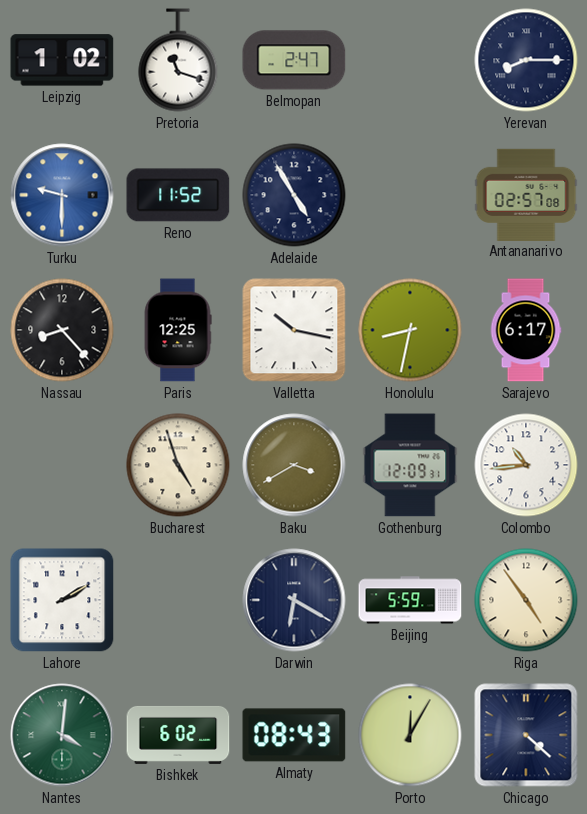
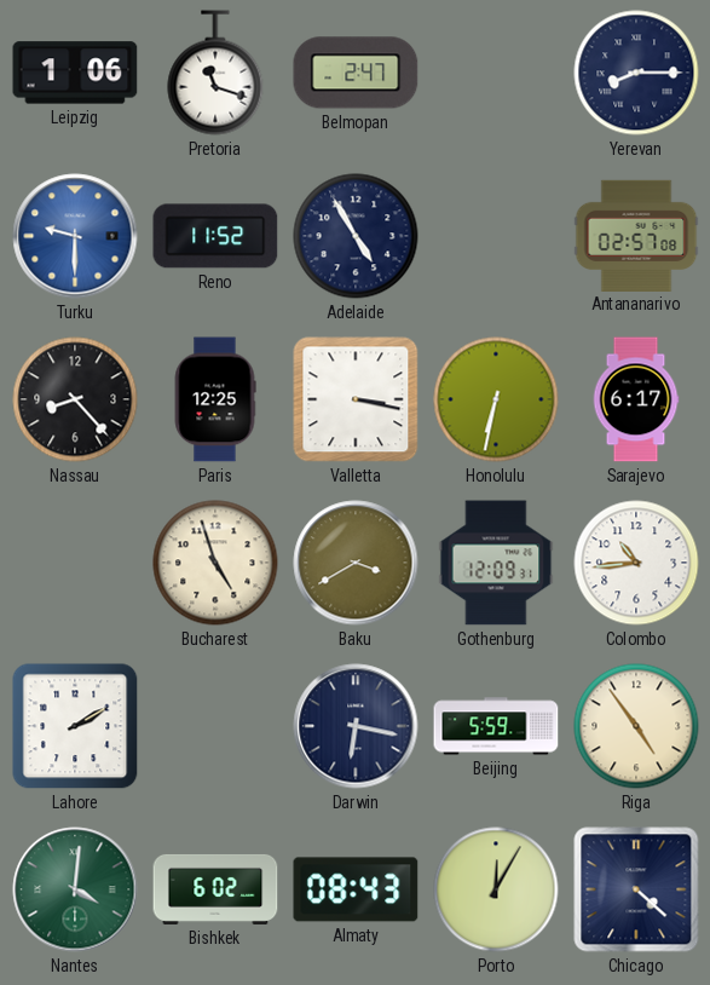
Leipzig: 1:02 -> 1:06
Valletta: 10:17 -> 3:17
Honolulu: 8:32 -> 6:32
Darwin: 6:20 -> 6:17
